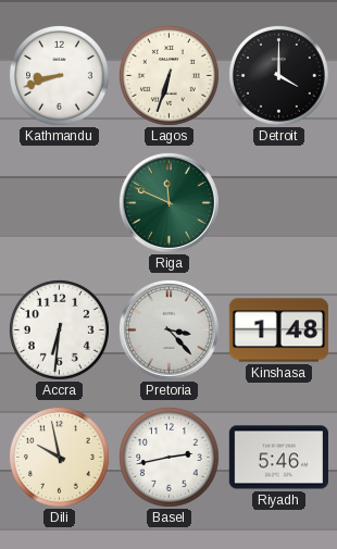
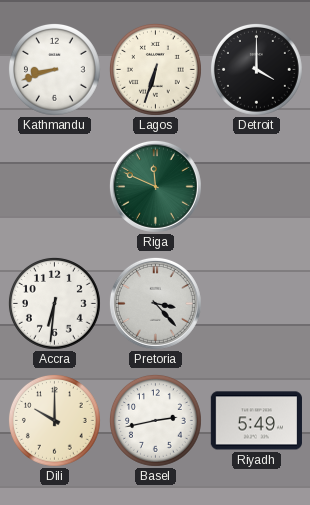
Kinshasa: 1:48 -> none
Dili: 9:58 -> 10:00
Riyadh: 5:46 -> 5:49
